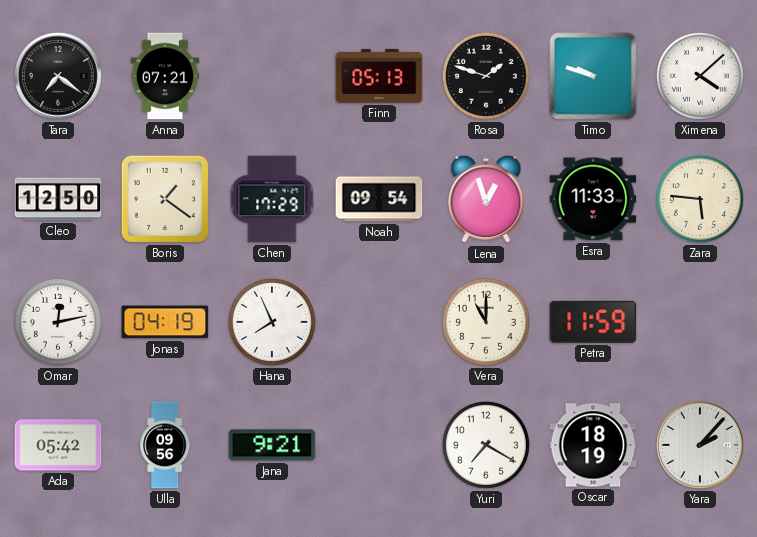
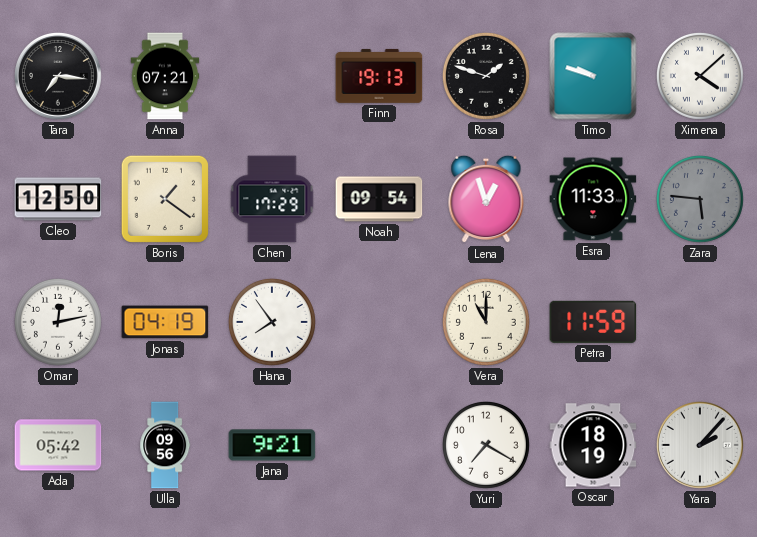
Tara: 7:21 -> 7:16
Finn: 05:13 -> 19:13
Zara dial: cream -> grey
Hana: 7:56 -> 7:54
